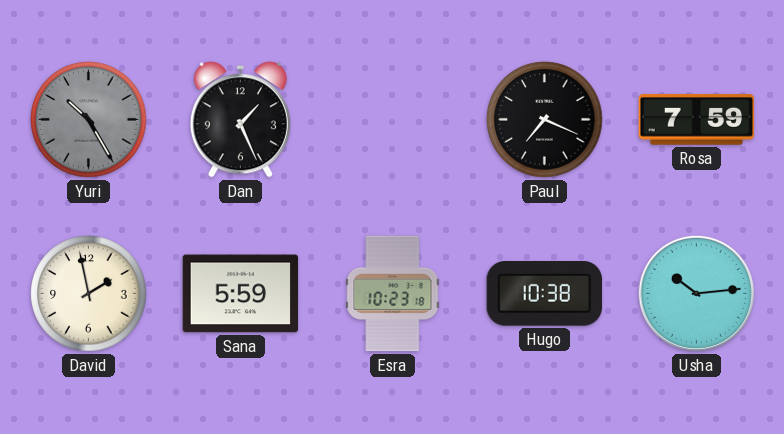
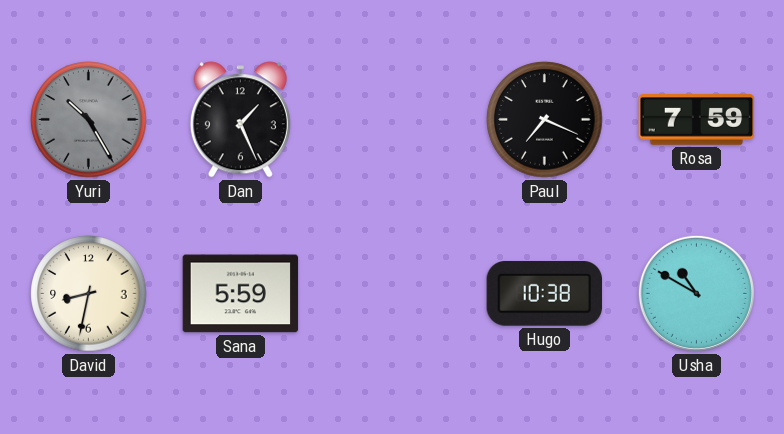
David: 1:58 -> 8:32
Esra: 10:23 -> none
Usha: 10:14 -> 10:50
